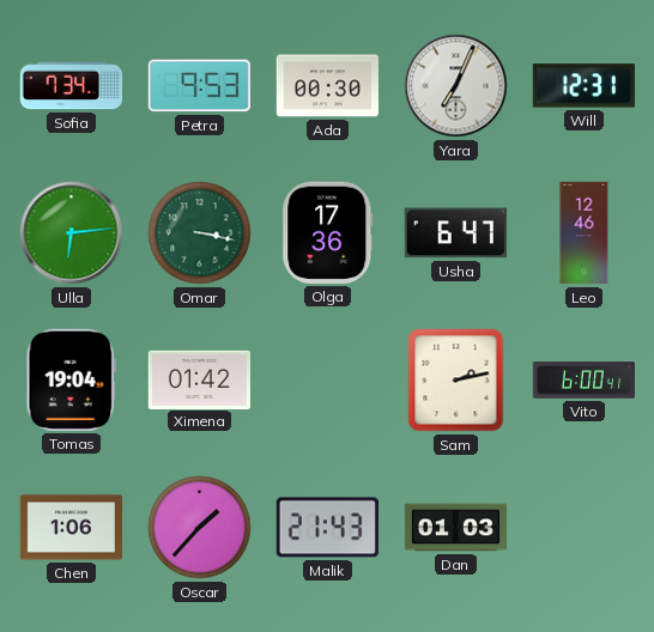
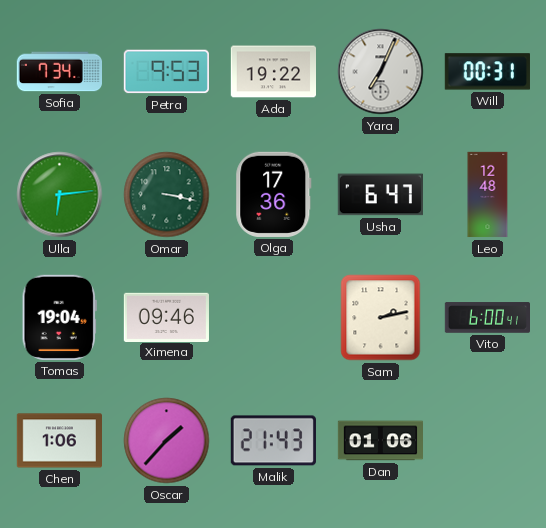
Ada: 00:30 -> 19:22
Will: 12:31 -> 00:31
Leo: 12:46 -> 12:48
Ximena: 01:42 -> 09:46
Dan: 01:03 -> 01:06
